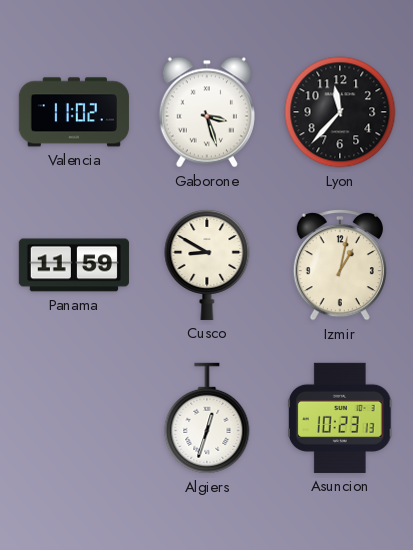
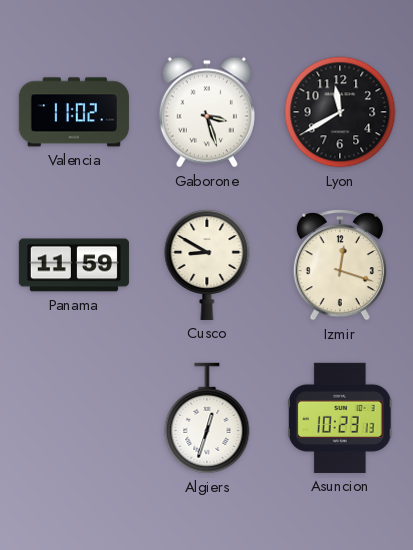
Lyon: 11:37 -> 11:40
Izmir: 1:02 -> 12:18
